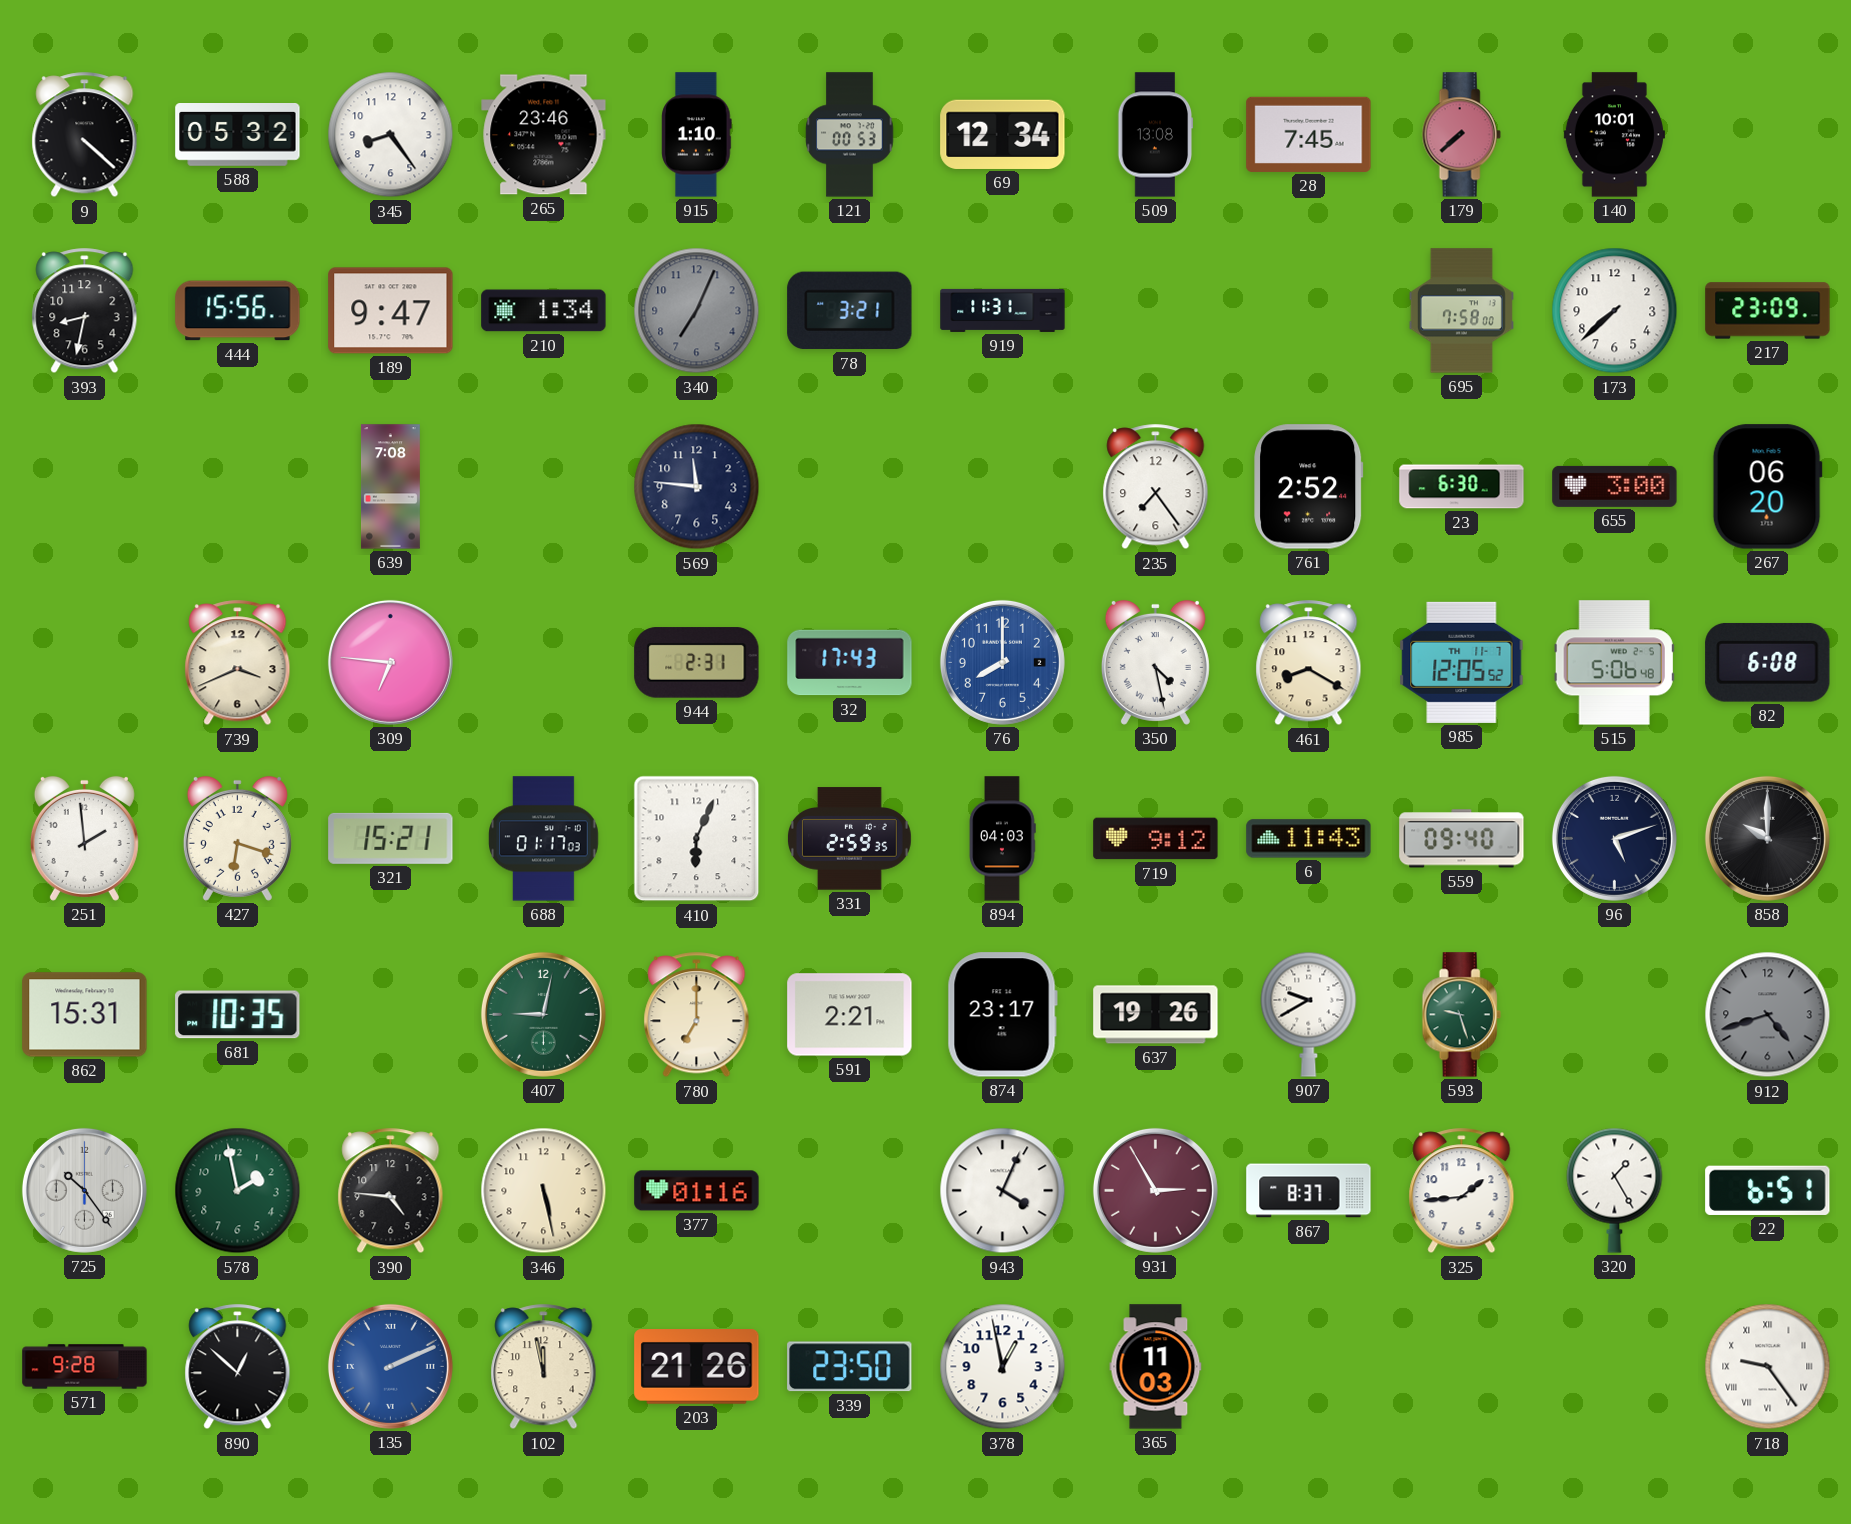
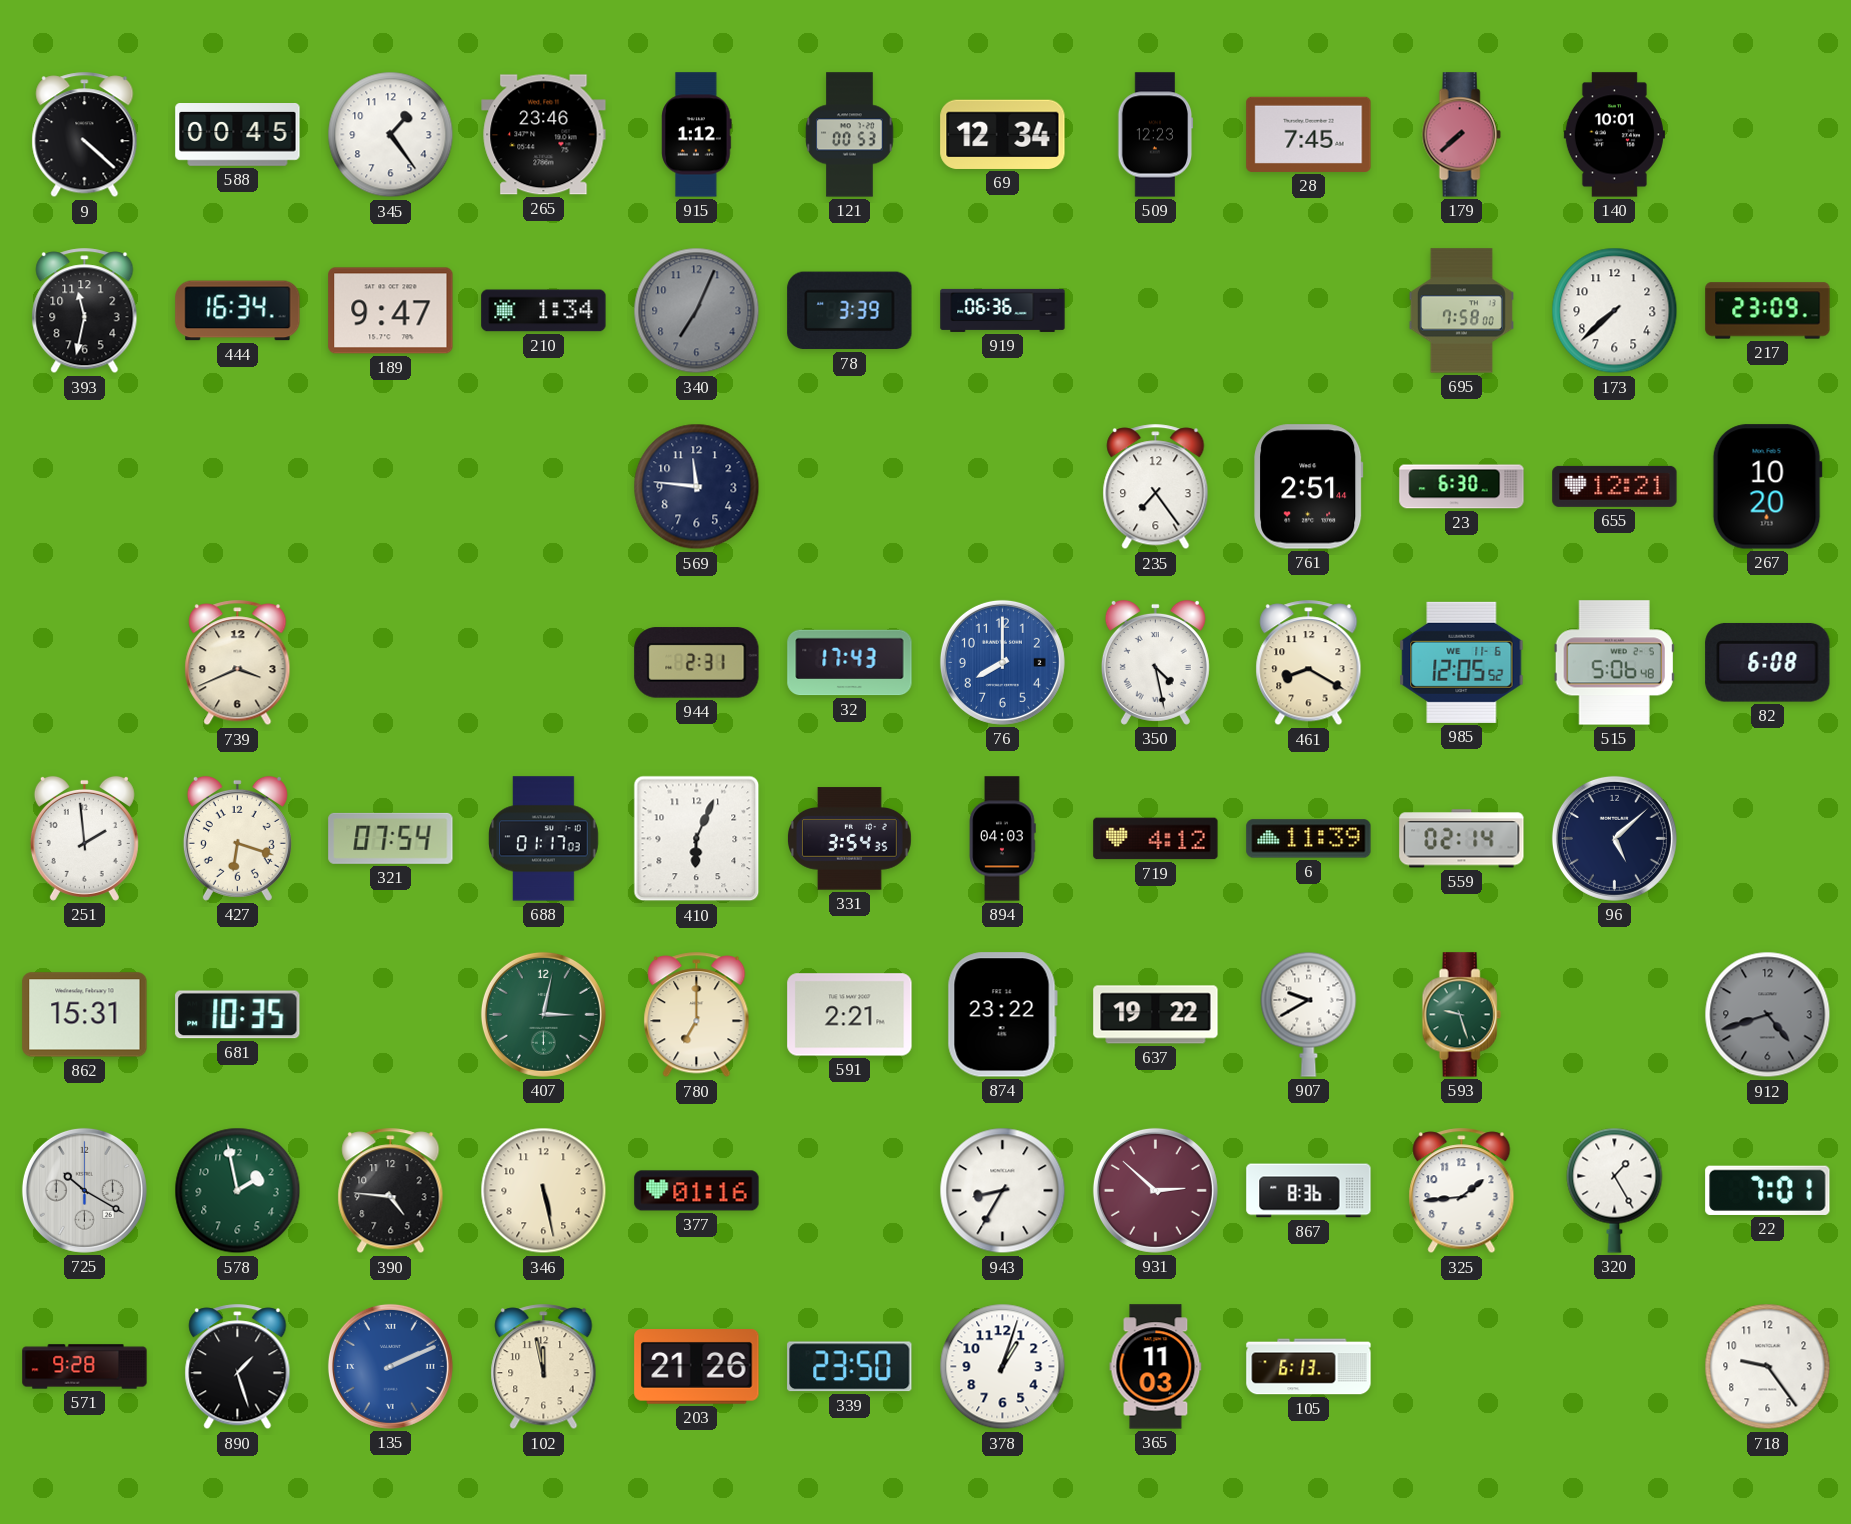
588: 05:32 -> 00:45
345: 8:24 -> 1:24
915: 1:10 -> 1:12
509: 13:08 -> 12:23
393: 8:32 -> 11:32
444: 15:56 -> 16:34
78: 3:21 -> 3:39
919: 11:31 -> 06:36
639: 7:08 -> none
761: 2:52 -> 2:51
655: 3:00 -> 12:21
267: 06:20 -> 10:20
309: 6:46 -> none
985 date: TH 11-7 -> WE 11-6
321: 15:21 -> 07:54
331: 2:59 -> 3:54
719: 9:12 -> 4:12
6: 11:43 -> 11:39
559: 09:40 -> 02:14
96: 5:12 -> 5:08
858: 10:00 -> none
407: 9:02 -> 3:02
874: 23:17 -> 23:22
637: 19:26 -> 19:22
725: 10:24 -> 10:20
943: 4:04 -> 8:35
931: 2:55 -> 2:52
867: 8:37 -> 8:36
22: 6:51 -> 7:01
890: 12:52 -> 1:27
378: 12:58 -> 1:03
105: none -> 6:13
718 numerals: Roman -> Arabic
